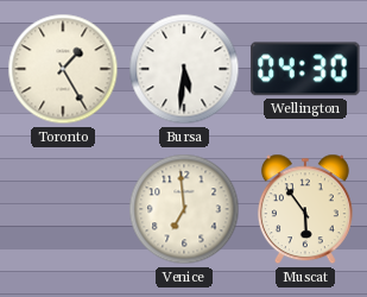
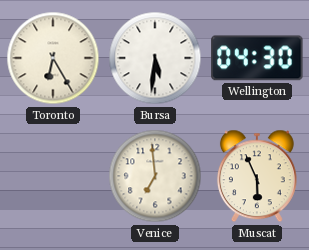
Toronto: 1:25 -> 6:25
Muscat: 5:54 -> 5:56
